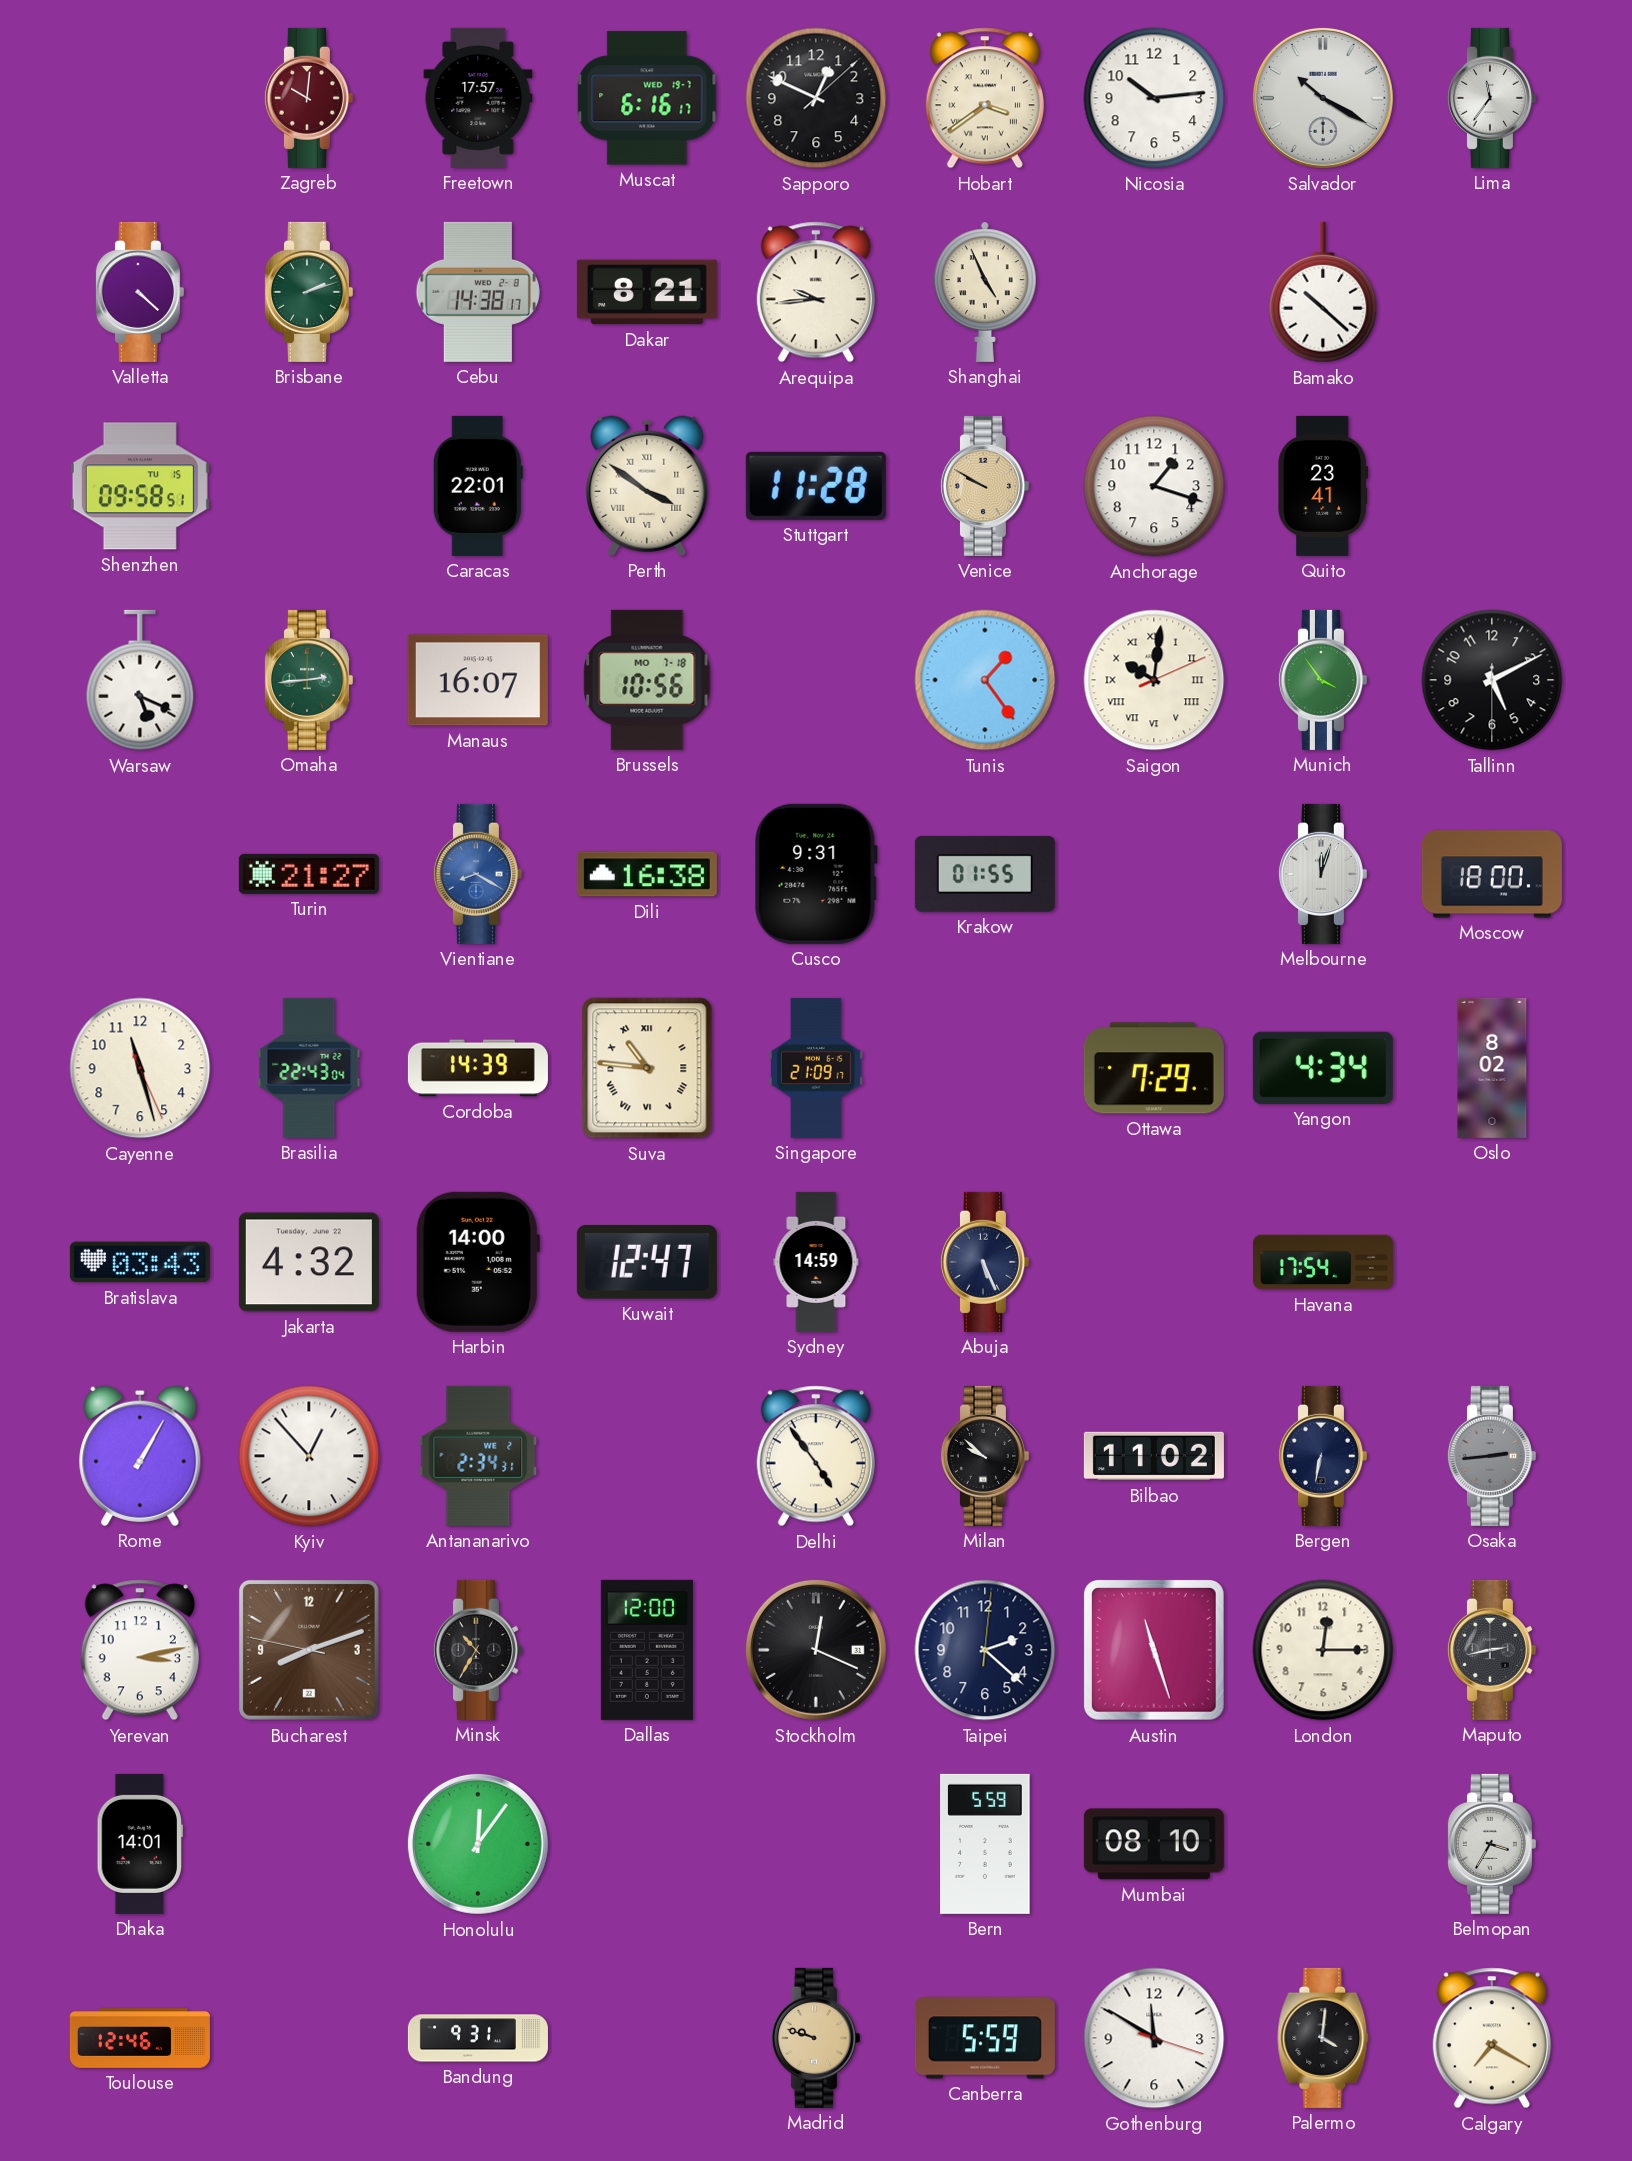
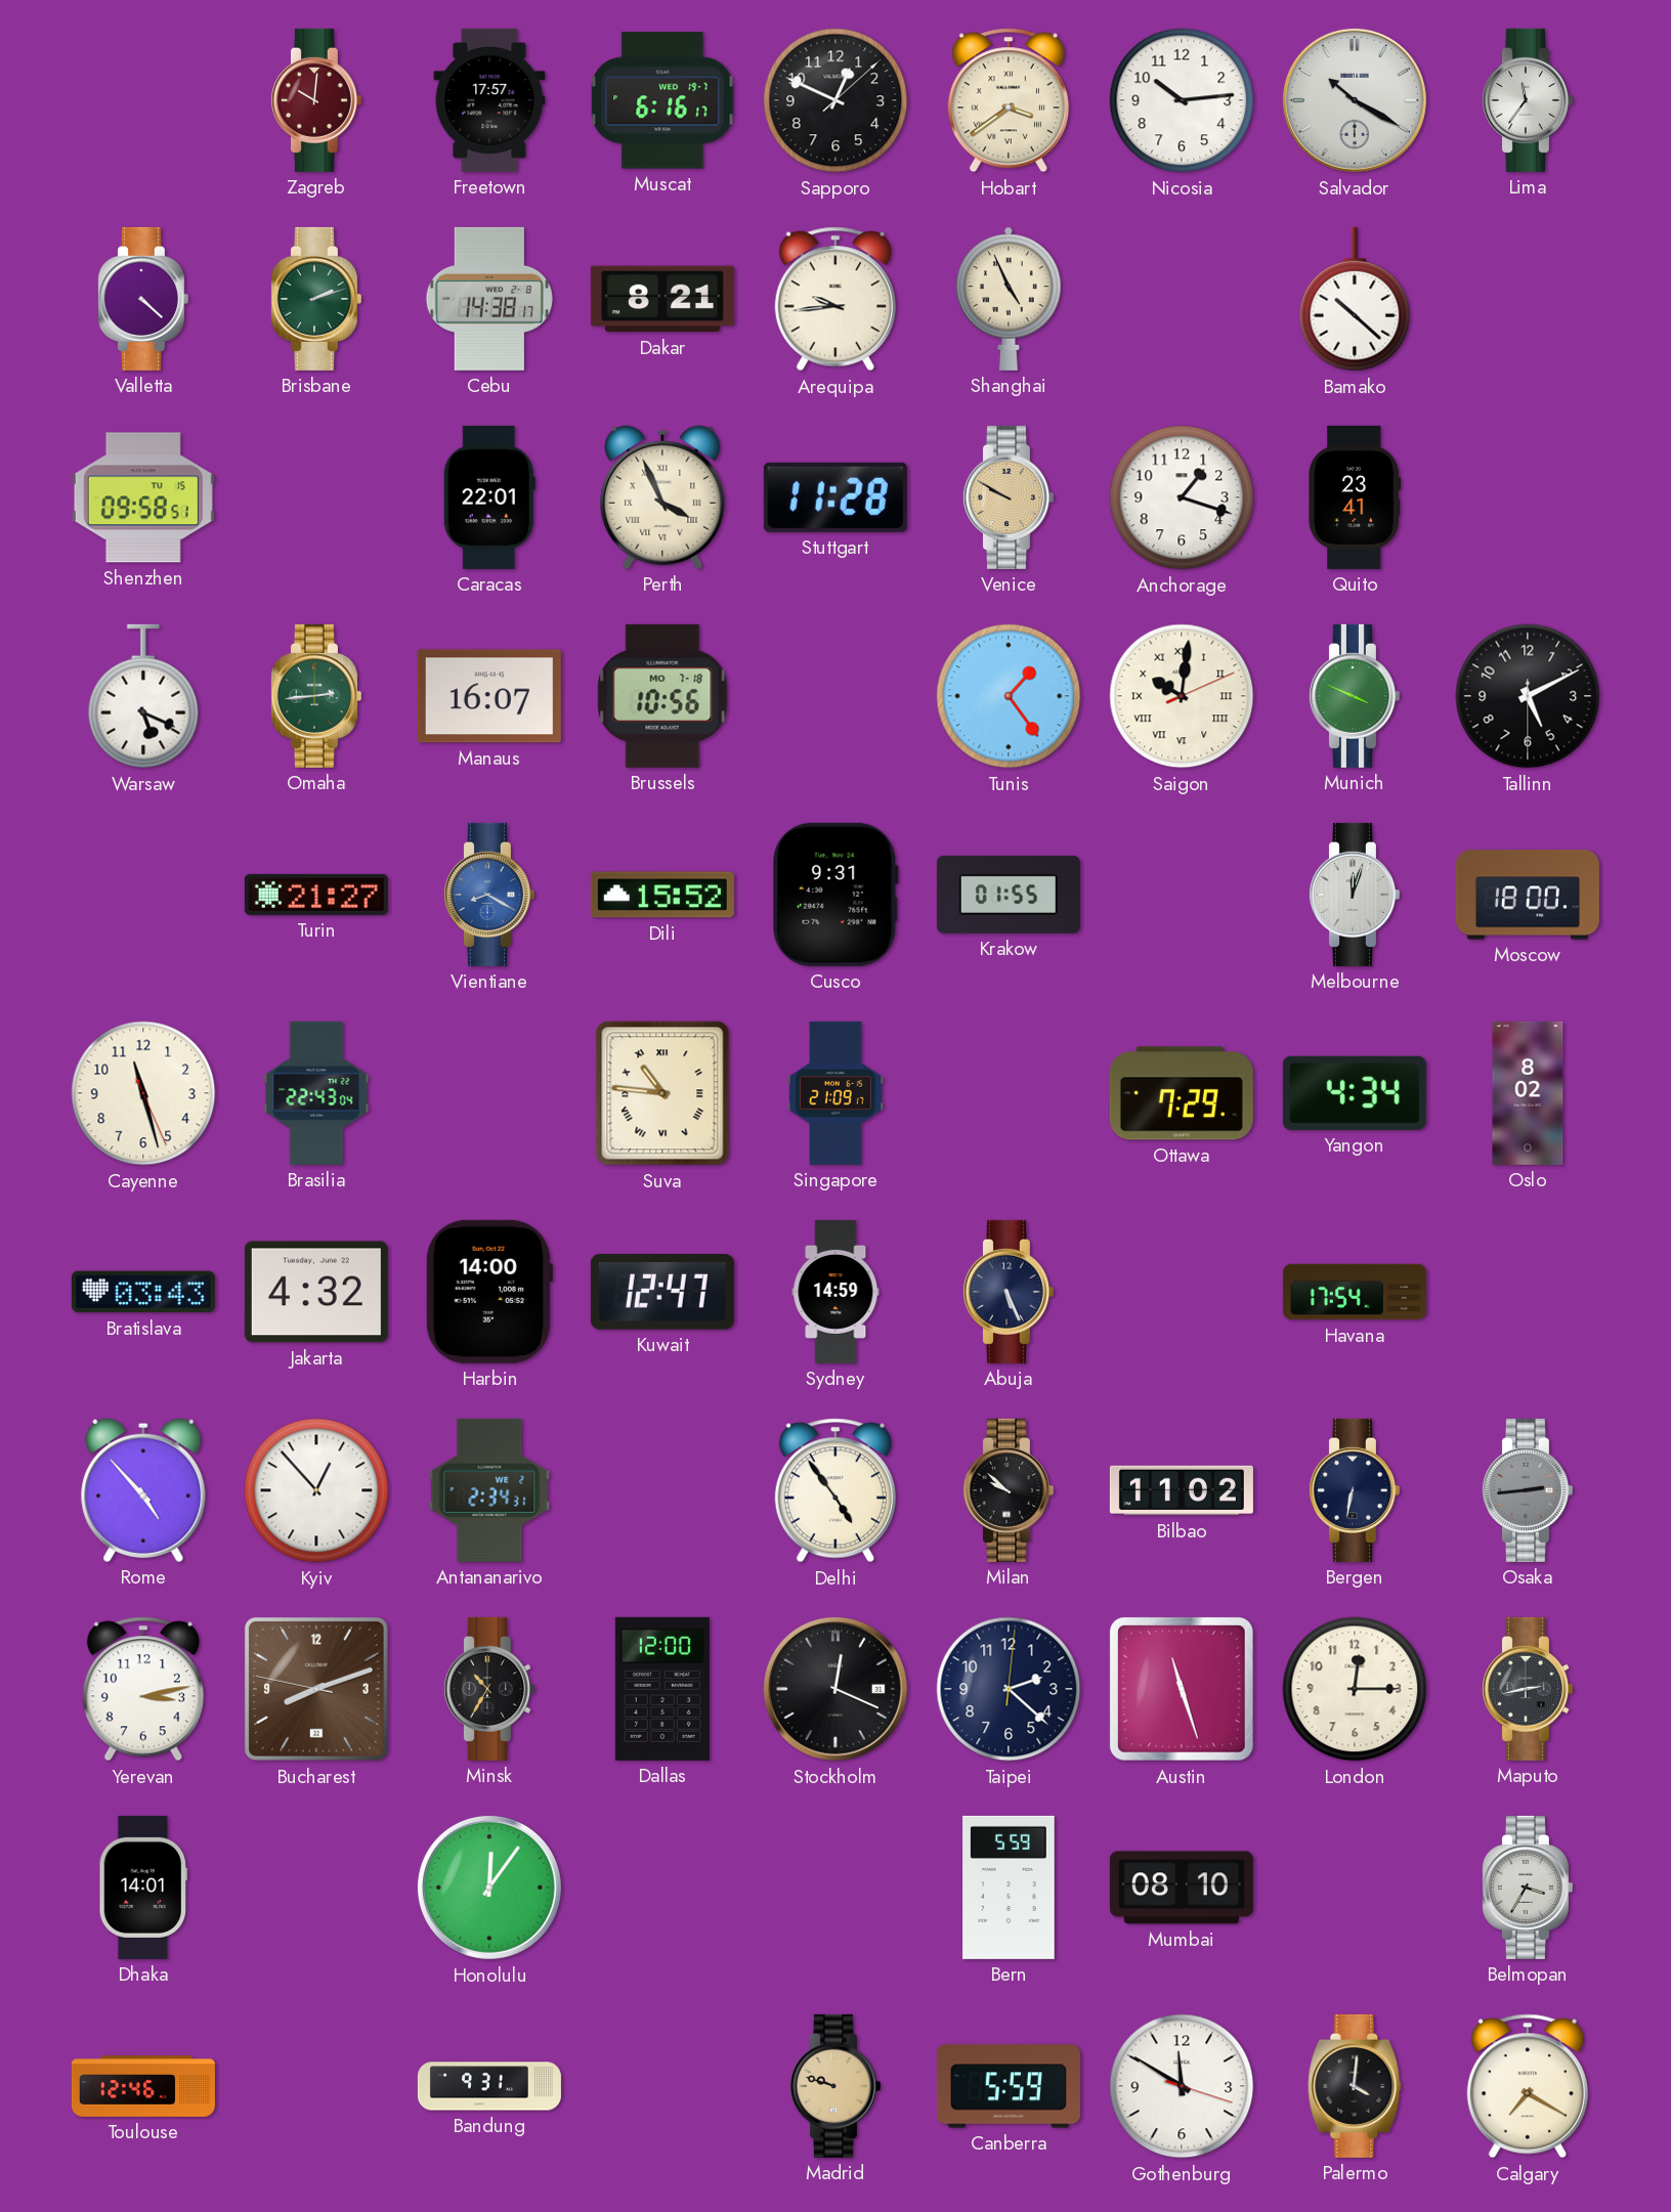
Perth: 3:51 -> 3:56
Munich: 3:54 -> 3:49
Dili: 16:38 -> 15:52
Cordoba: 14:39 -> none
Rome: 1:05 -> 4:53
